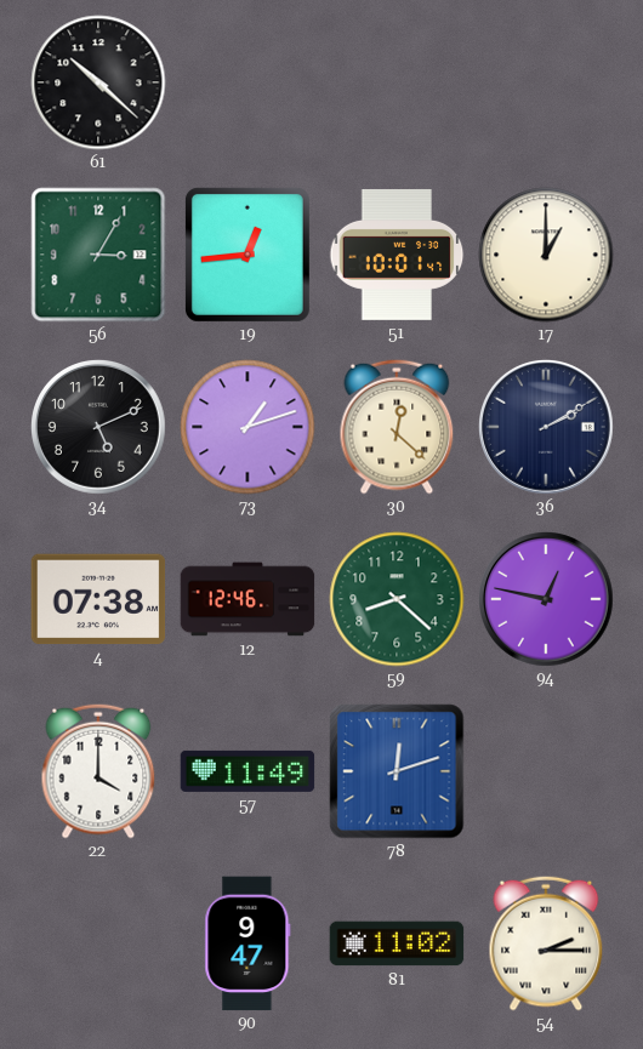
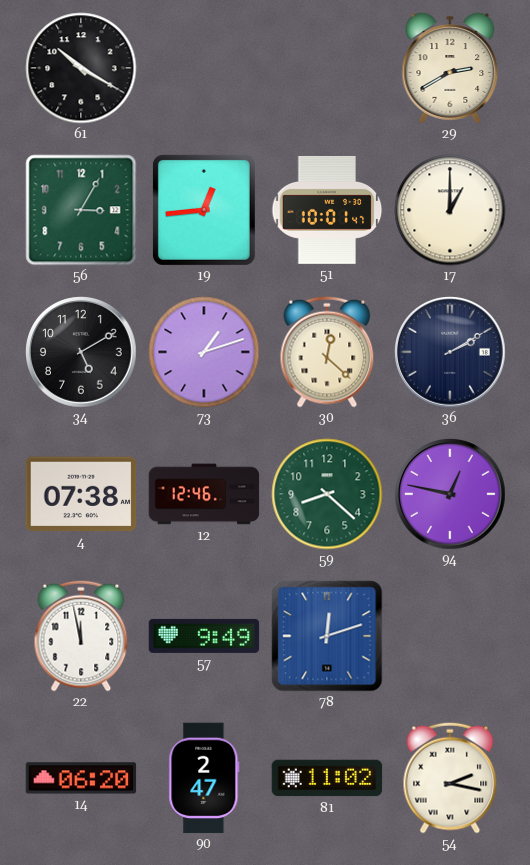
61: 10:22 -> 10:20
29: none -> 2:40
34: 5:11 -> 5:10
22: 4:00 -> 11:58
57: 11:49 -> 9:49
14: none -> 06:20
90: 9:47 -> 2:47
54: 2:15 -> 2:17
